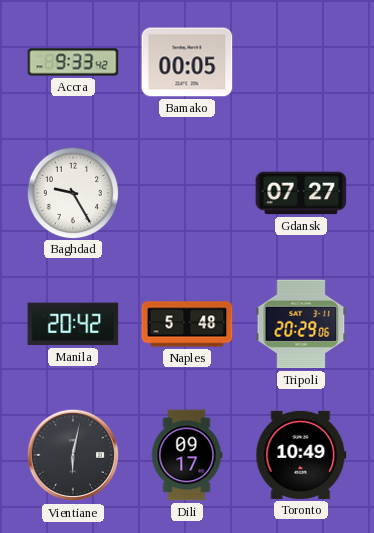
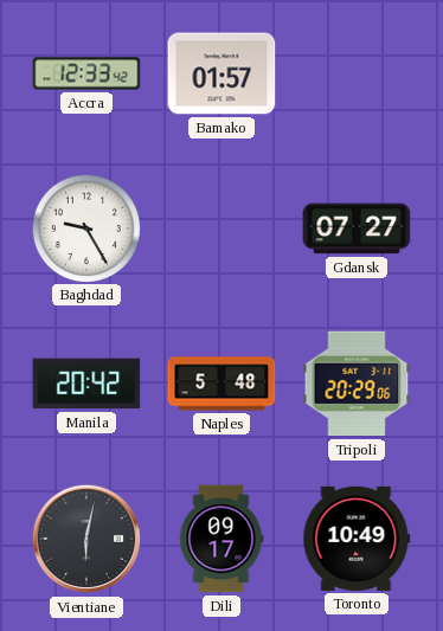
Accra: 9:33 -> 12:33
Bamako: 00:05 -> 01:57
